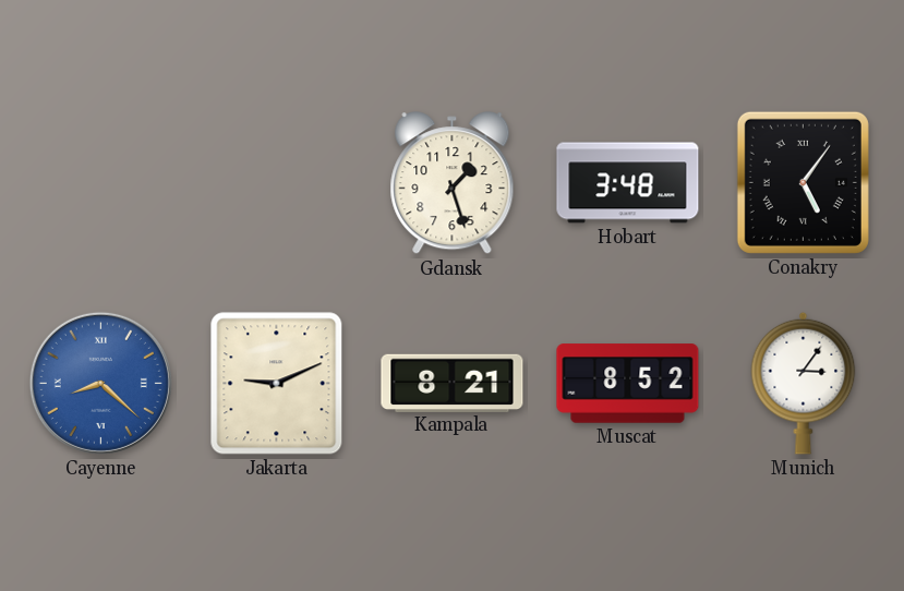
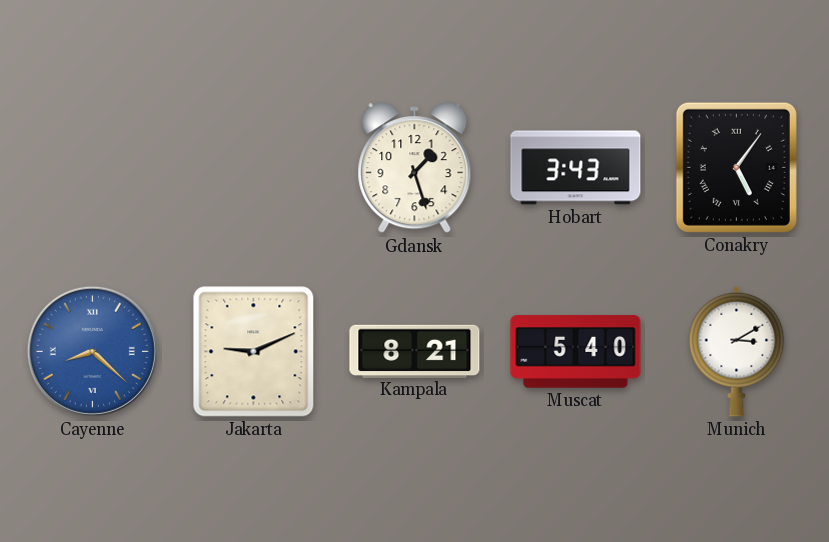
Hobart: 3:48 -> 3:43
Muscat: 8:52 -> 5:40
Munich: 3:06 -> 3:10
